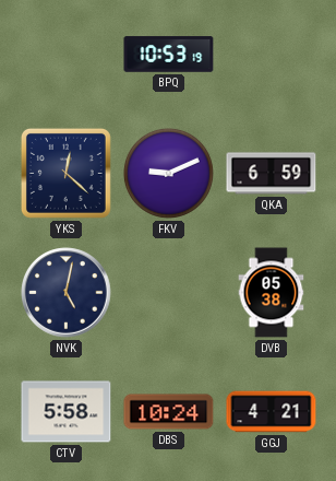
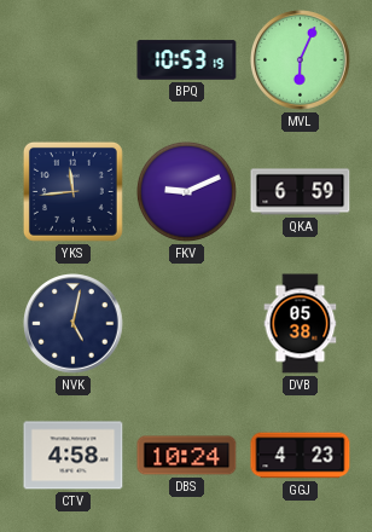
MVL: none -> 6:04
YKS: 12:22 -> 11:44
CTV: 5:58 -> 4:58
GGJ: 4:21 -> 4:23
